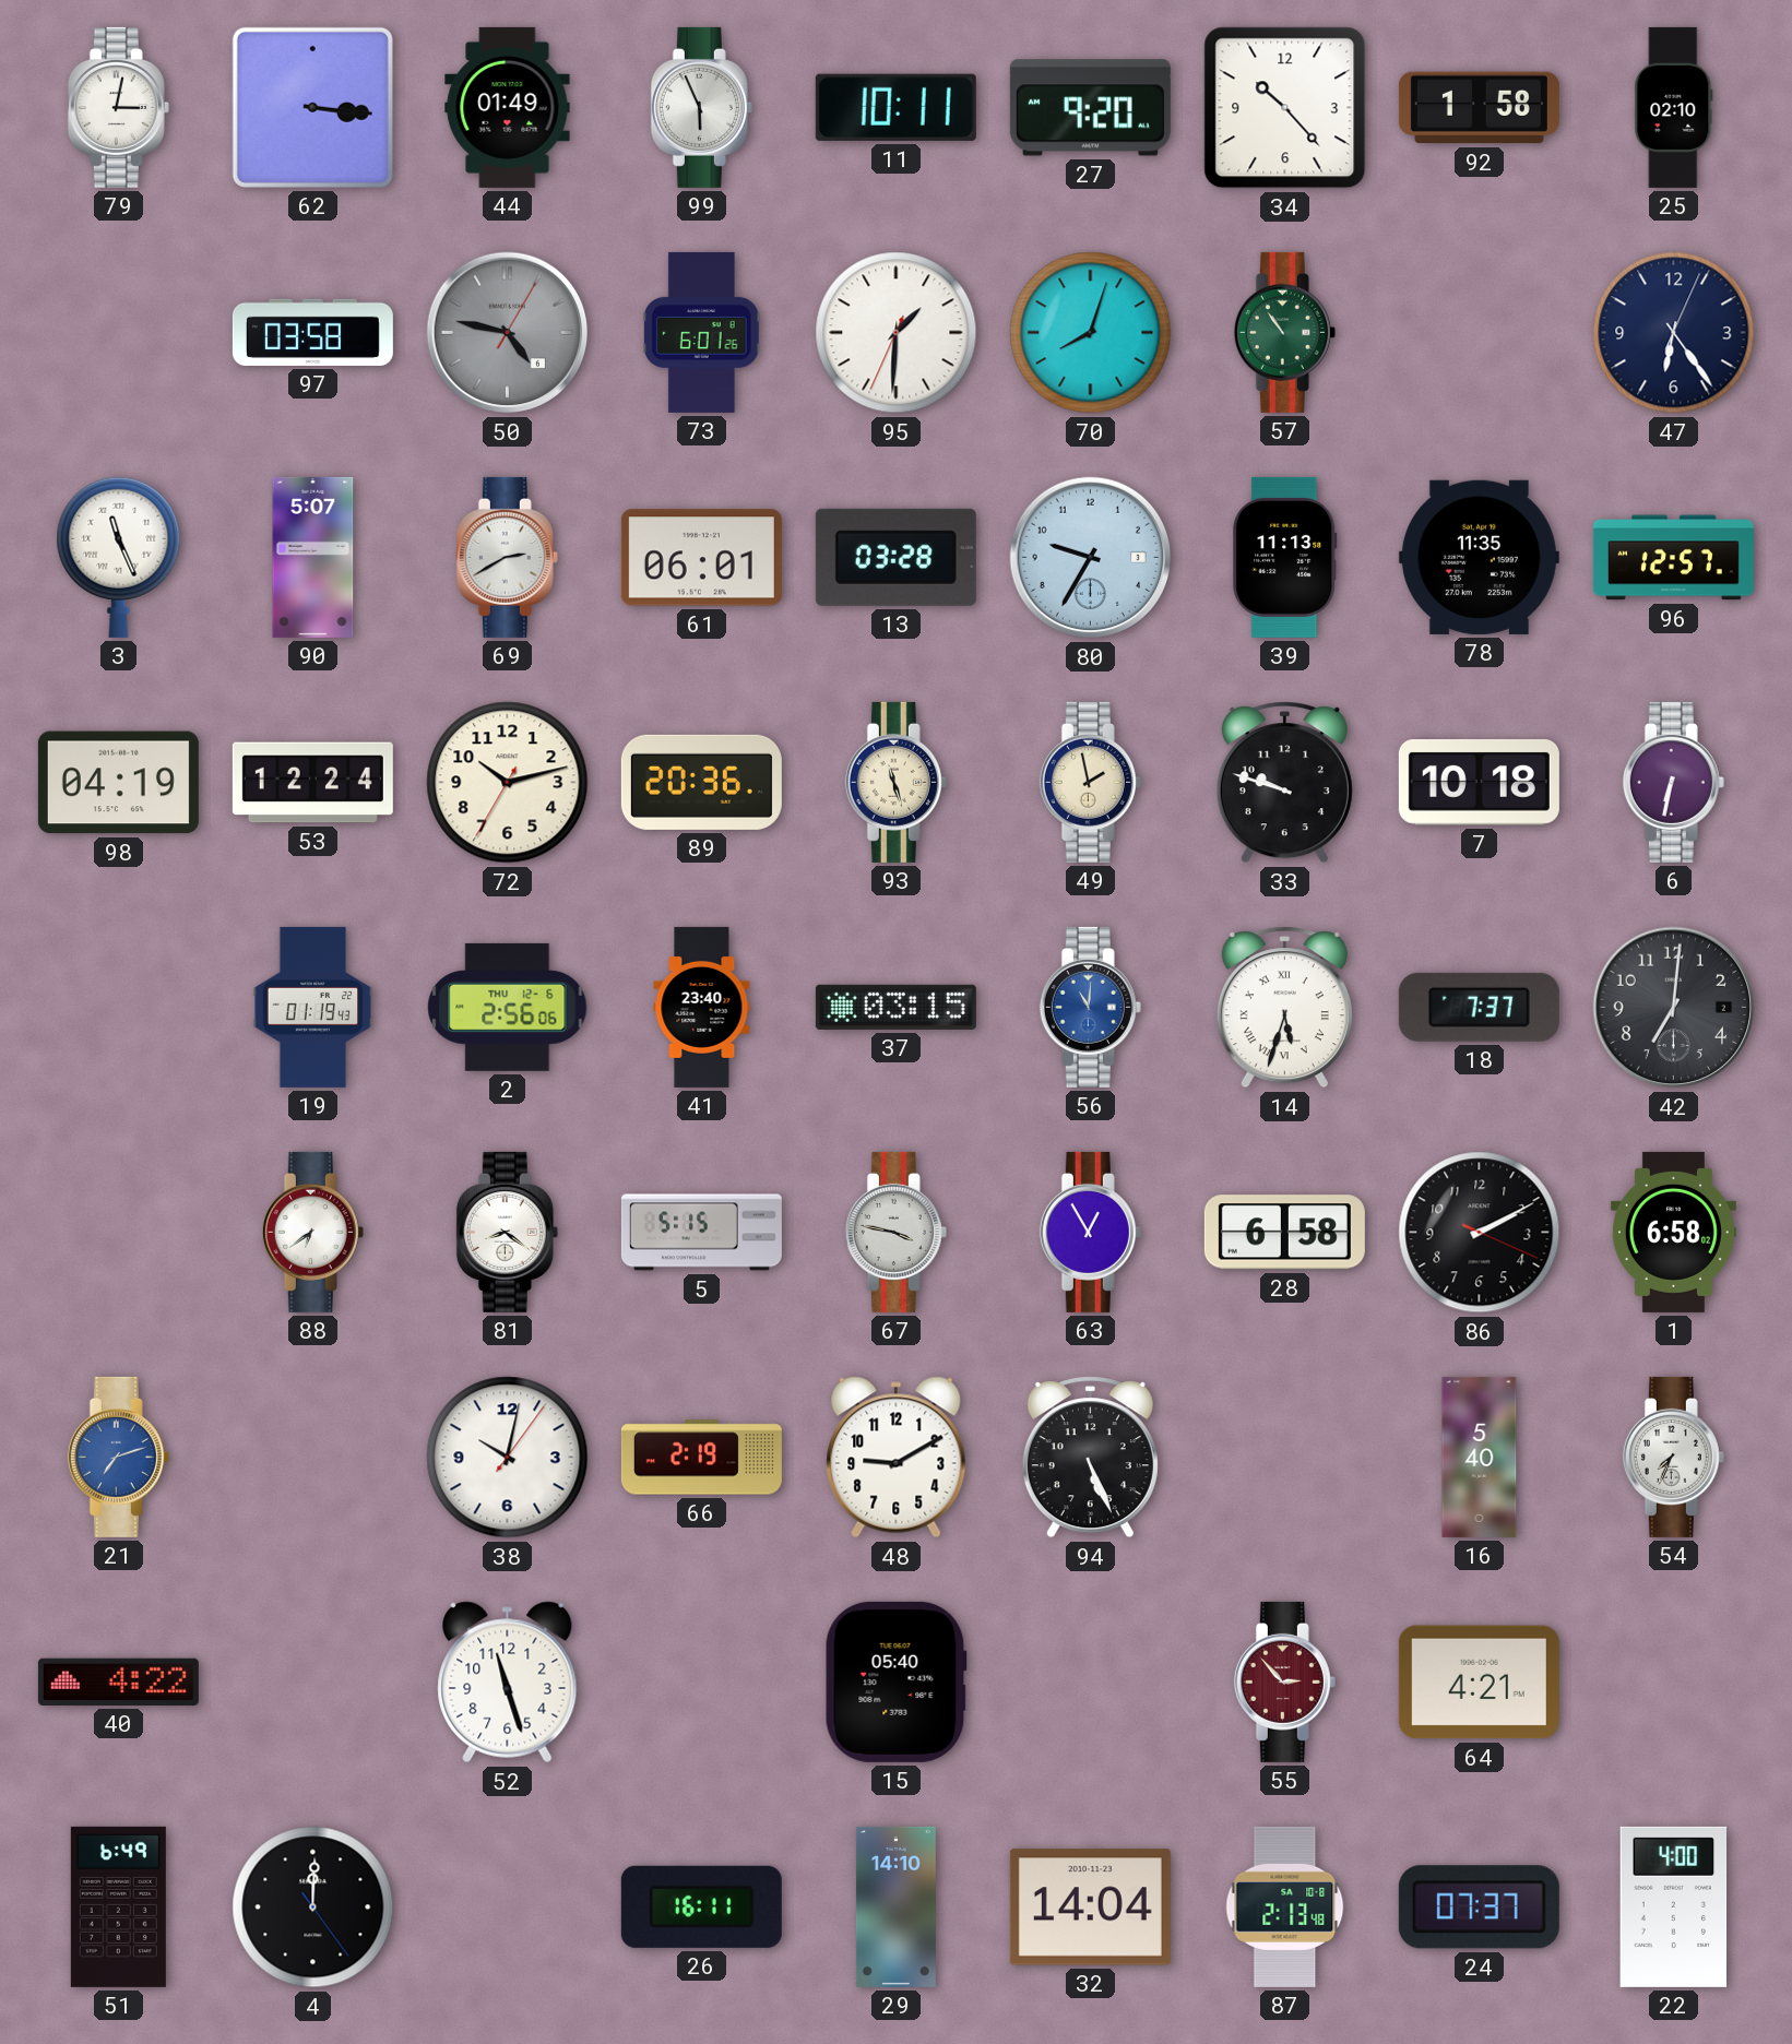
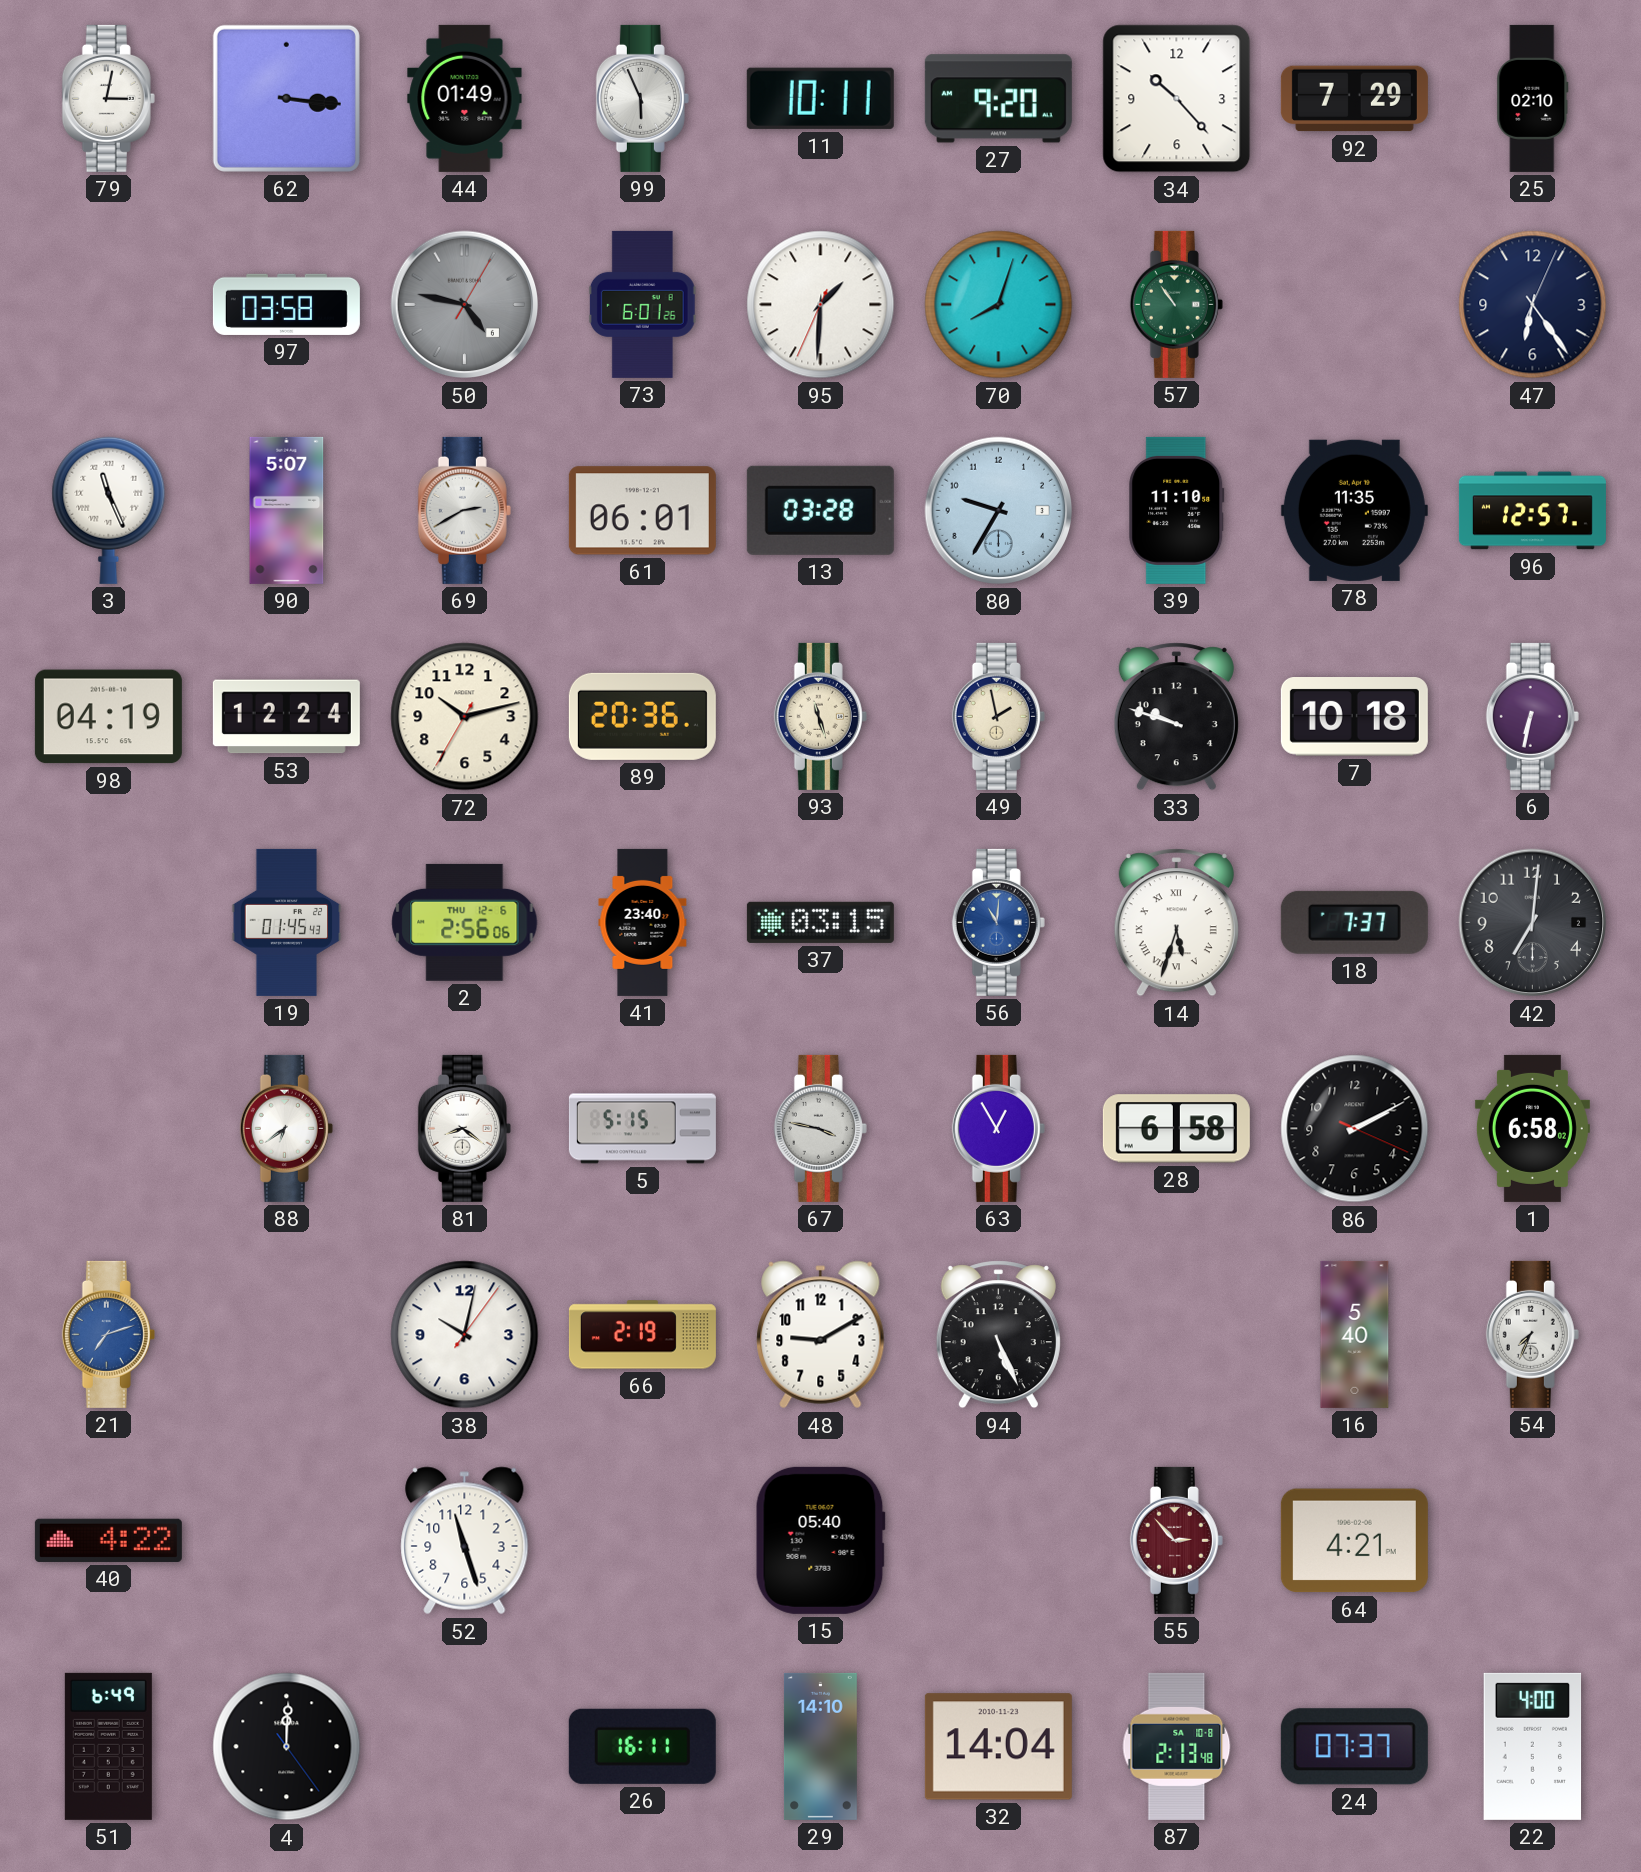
92: 1:58 -> 7:29
39: 11:13 -> 11:10
19: 01:19 -> 01:45
